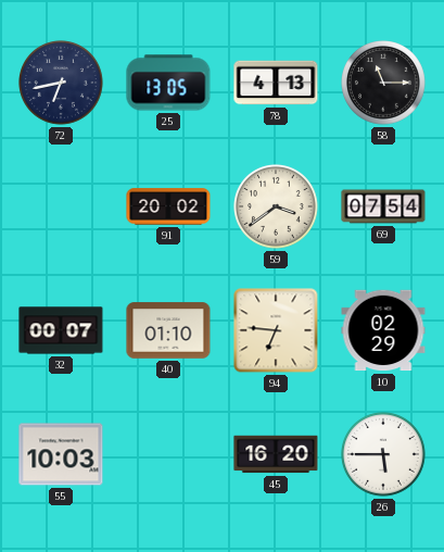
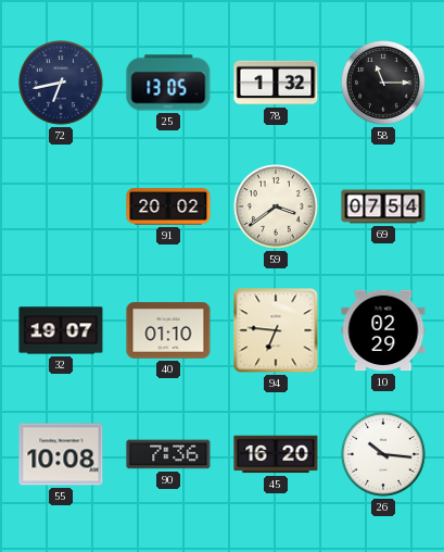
78: 4:13 -> 1:32
32: 00:07 -> 19:07
55: 10:03 -> 10:08
90: none -> 7:36
26: 5:45 -> 10:16
